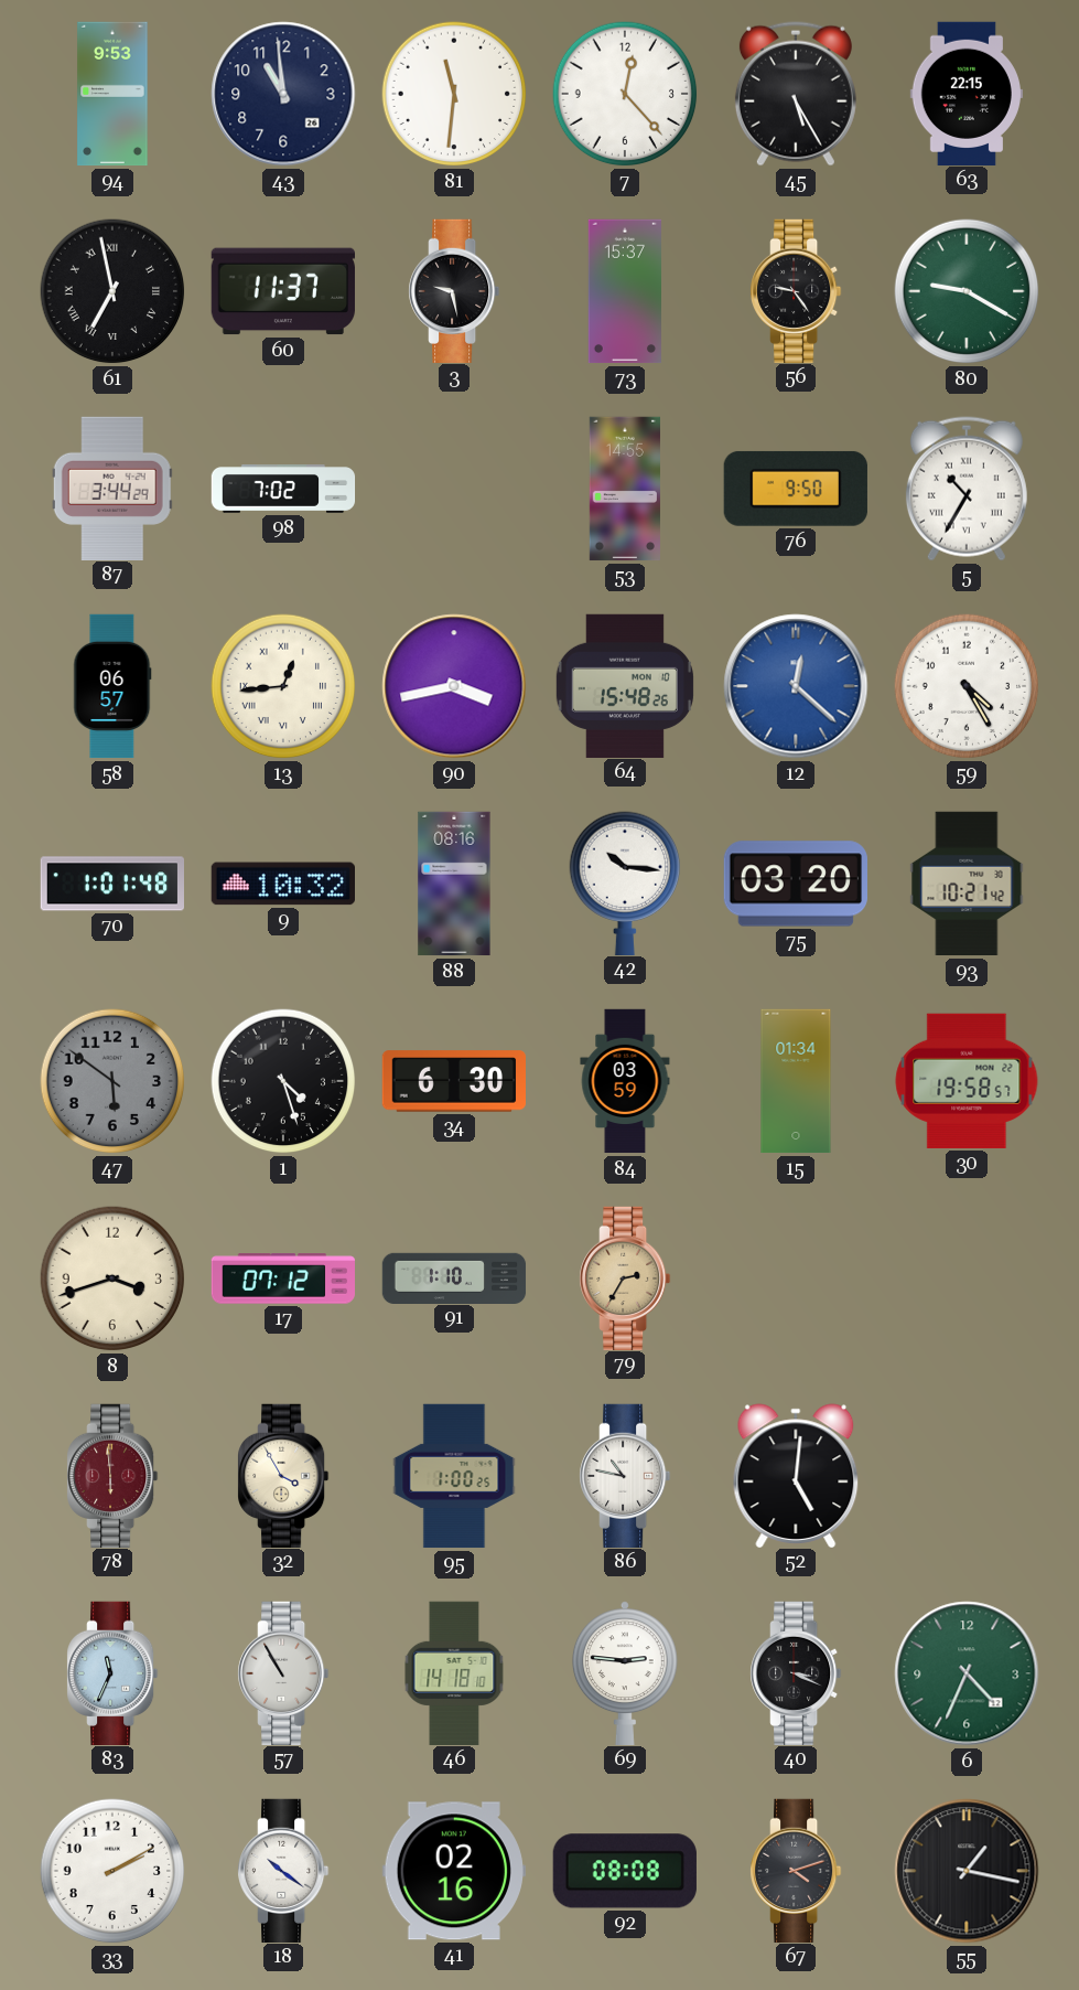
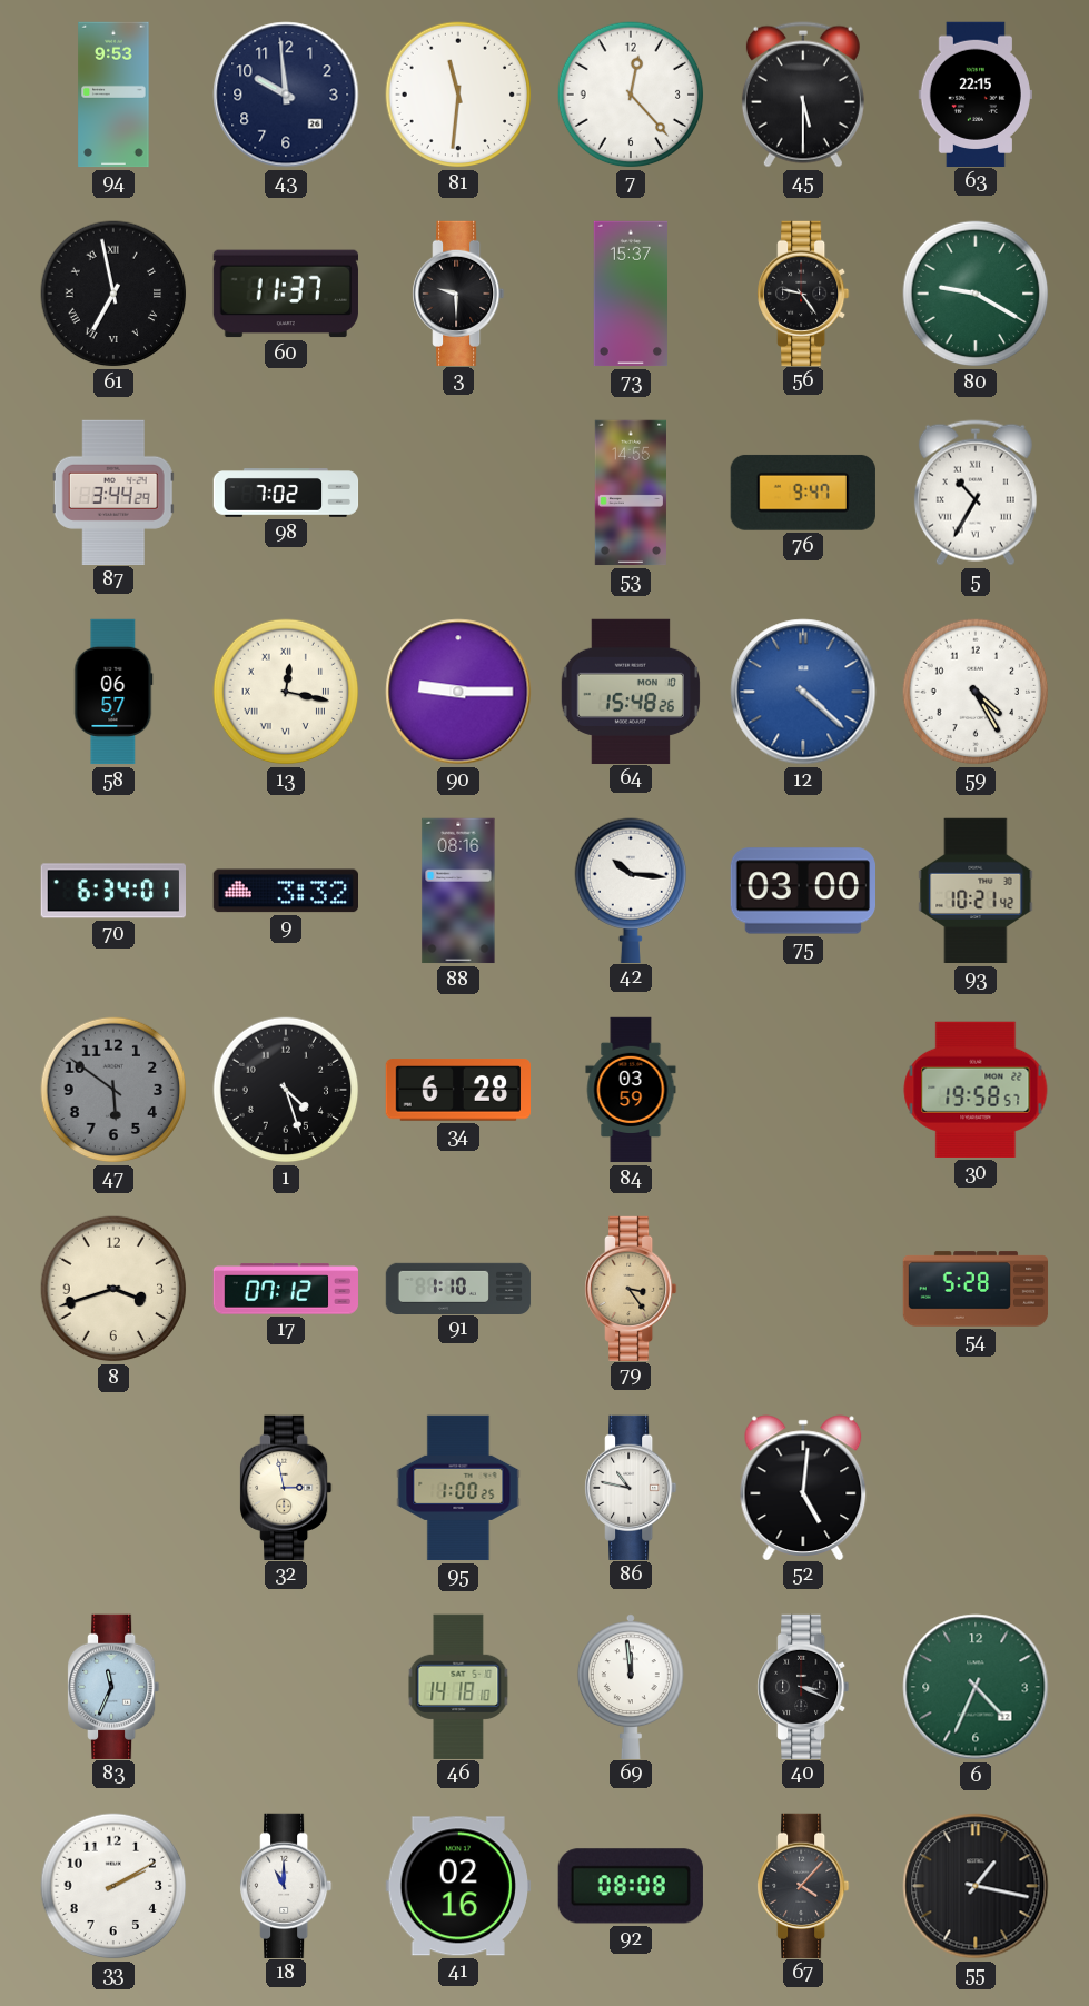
43: 10:59 -> 9:59
45: 5:25 -> 5:30
3: 9:28 -> 9:30
76: 9:50 -> 9:47
13: 12:44 -> 12:17
90: 3:43 -> 9:15
12: 12:22 -> 4:22
70: 1:01 -> 6:34
9: 10:32 -> 3:32
75: 03:20 -> 03:00
34: 6:30 -> 6:28
15: 01:34 -> none
79: 2:35 -> 3:24
54: none -> 5:28
78: 5:59 -> none
32: 3:55 -> 2:58
57: 10:55 -> none
69: 2:46 -> 11:59
18: 10:21 -> 11:00
67: 4:12 -> 4:07
